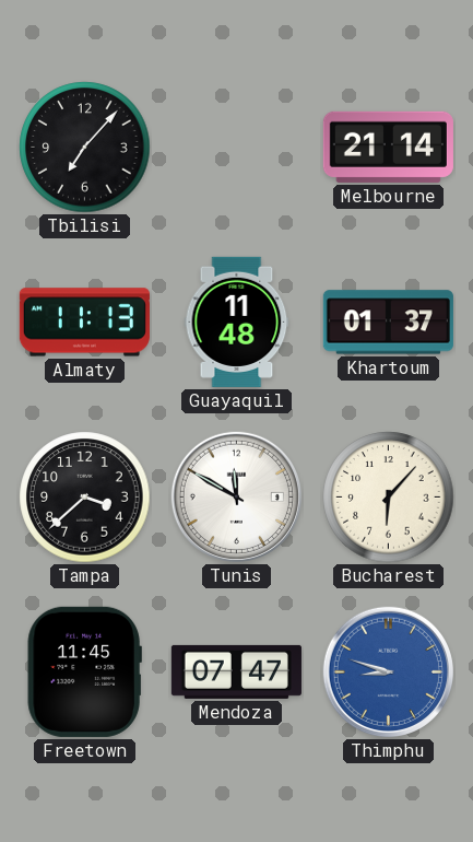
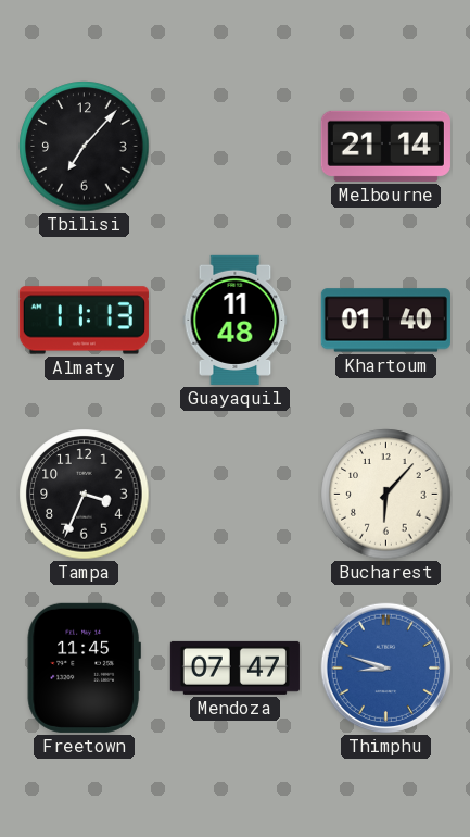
Khartoum: 01:37 -> 01:40
Tampa: 3:38 -> 3:34
Tunis: 11:50 -> none
